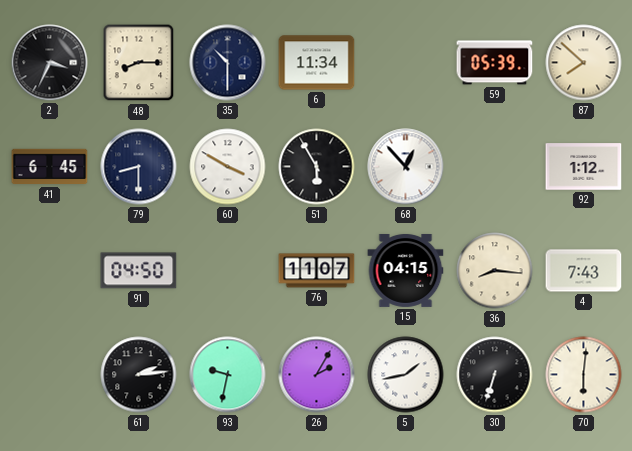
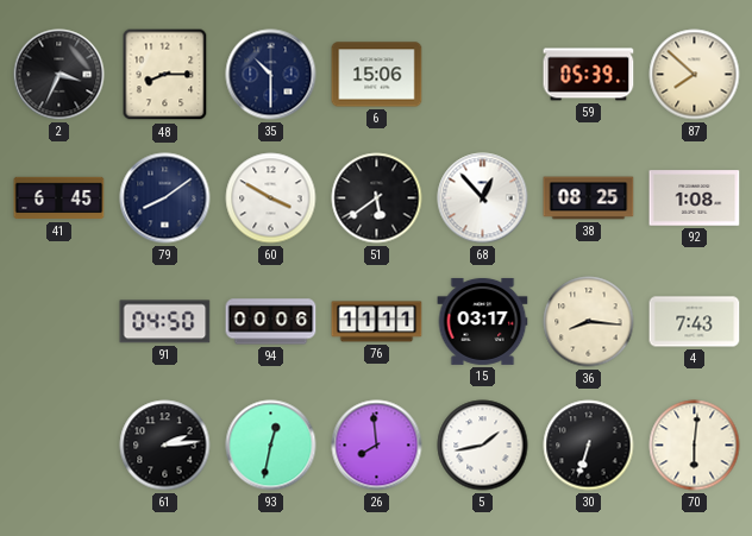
6: 11:34 -> 15:06
79: 8:30 -> 8:09
51: 5:55 -> 5:39
38: none -> 08:25
92: 1:12 -> 1:08
94: none -> 00:06
76: 11:07 -> 11:11
15: 04:15 -> 03:17
93: 9:32 -> 12:32
26: 2:05 -> 7:59
